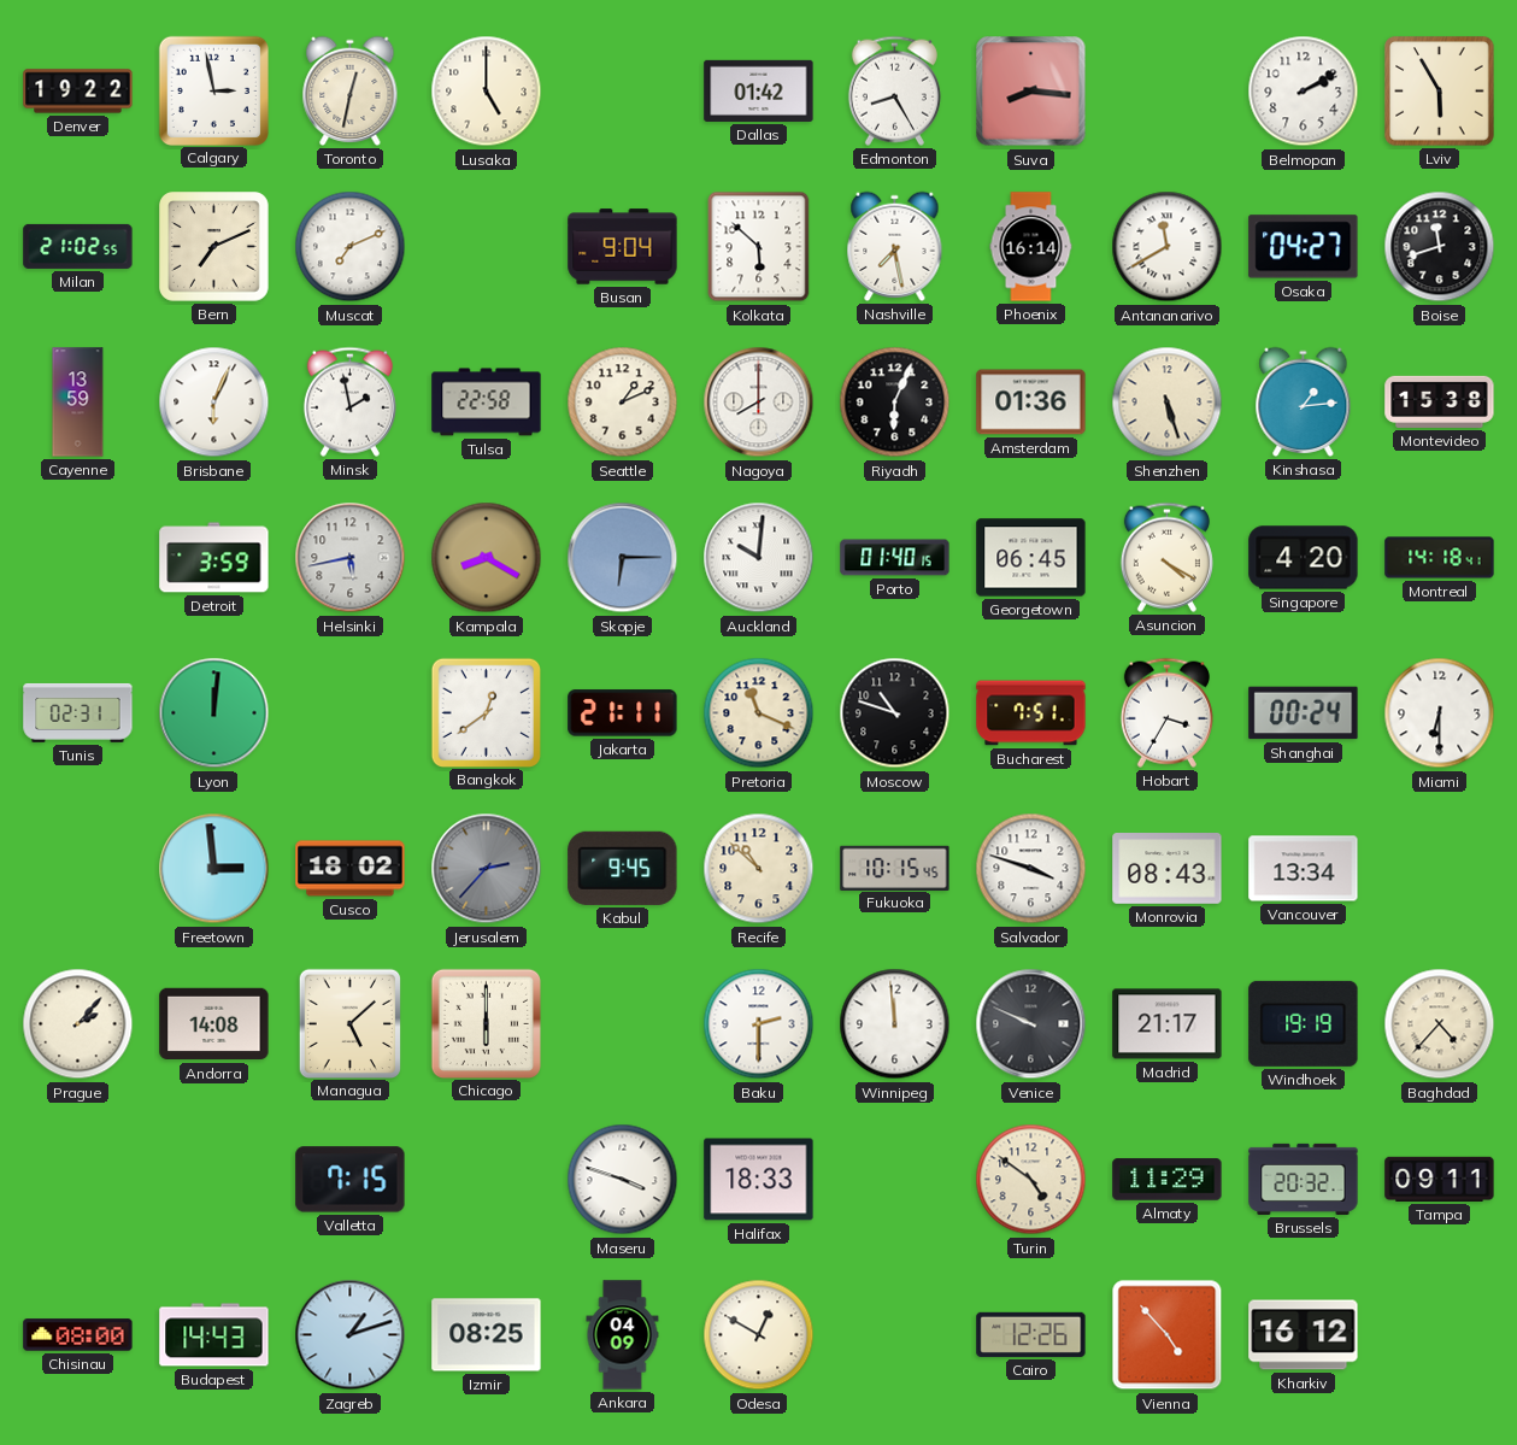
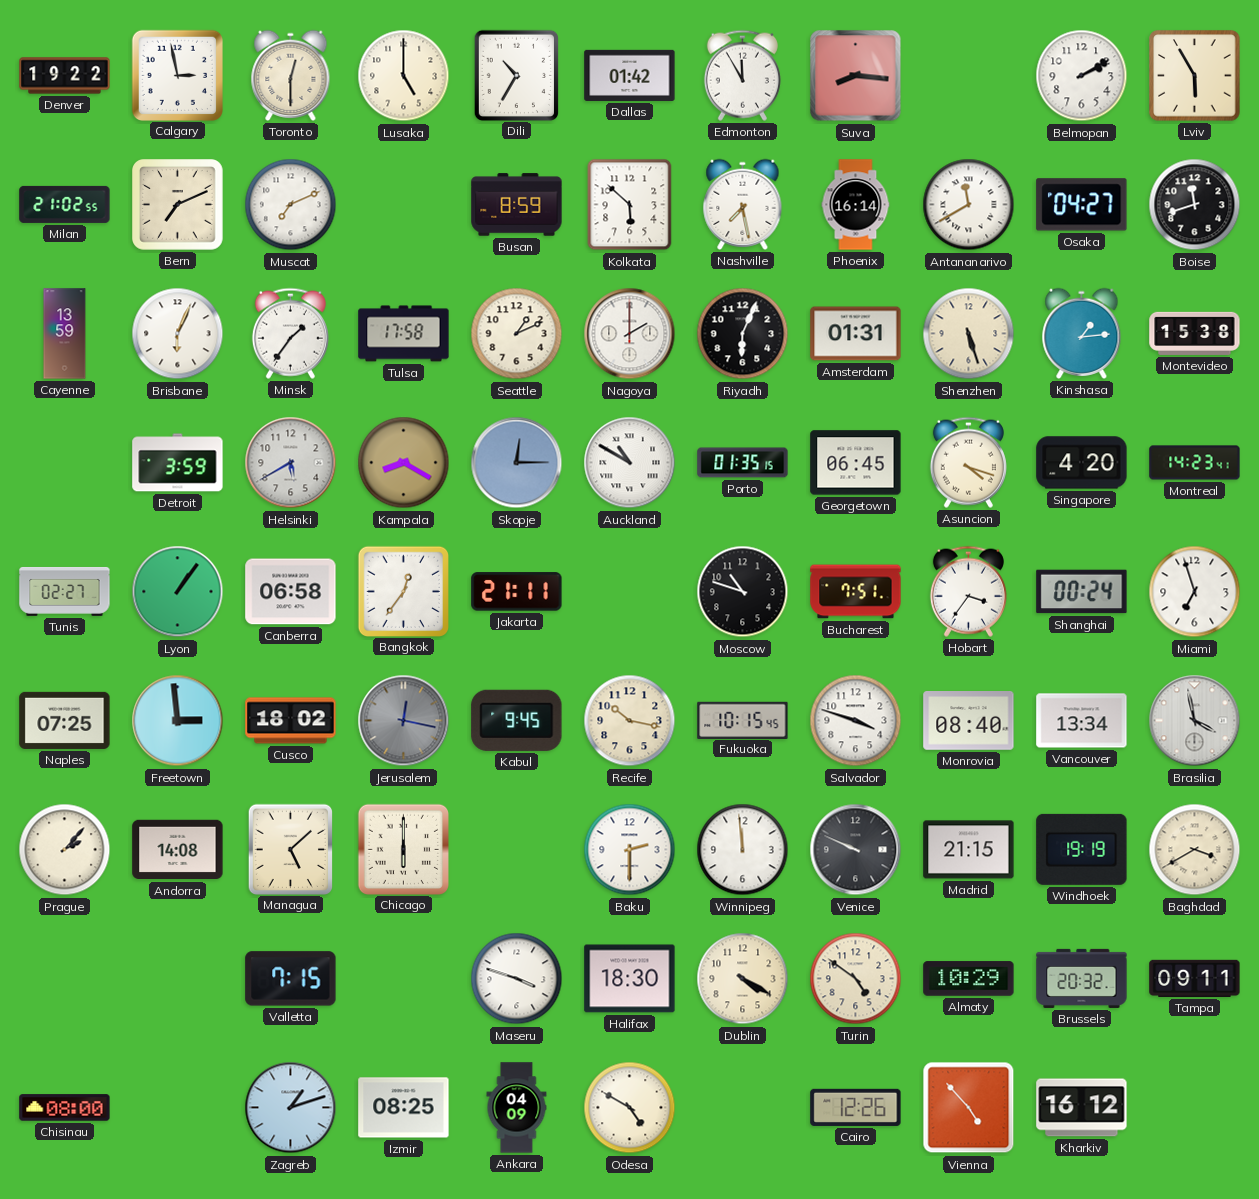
Toronto: 12:32 -> 12:30
Dili: none -> 10:35
Edmonton: 8:25 -> 11:55
Busan: 9:04 -> 8:59
Minsk: 1:58 -> 1:36
Tulsa: 22:58 -> 17:58
Nagoya: 8:00 -> 2:00
Amsterdam: 01:36 -> 01:31
Helsinki: 5:43 -> 5:40
Skopje: 6:15 -> 12:15
Auckland: 10:01 -> 10:50
Porto: 01:40 -> 01:35
Asuncion: 4:20 -> 4:18
Montreal: 14:18 -> 14:23
Tunis: 02:31 -> 02:27
Lyon: 12:01 -> 1:06
Canberra: none -> 06:58
Bangkok: 12:39 -> 12:36
Pretoria: 11:19 -> none
Hobart: 3:35 -> 3:36
Miami: 6:30 -> 6:57
Naples: none -> 07:25
Jerusalem: 2:37 -> 12:17
Recife: 10:52 -> 10:17
Monrovia: 08:43 -> 08:40
Brasilia: none -> 3:58
Madrid: 21:17 -> 21:15
Baghdad: 4:37 -> 3:40
Halifax: 18:33 -> 18:30
Dublin: none -> 4:20
Almaty: 11:29 -> 10:29
Budapest: 14:43 -> none
Odesa: 12:50 -> 4:50
